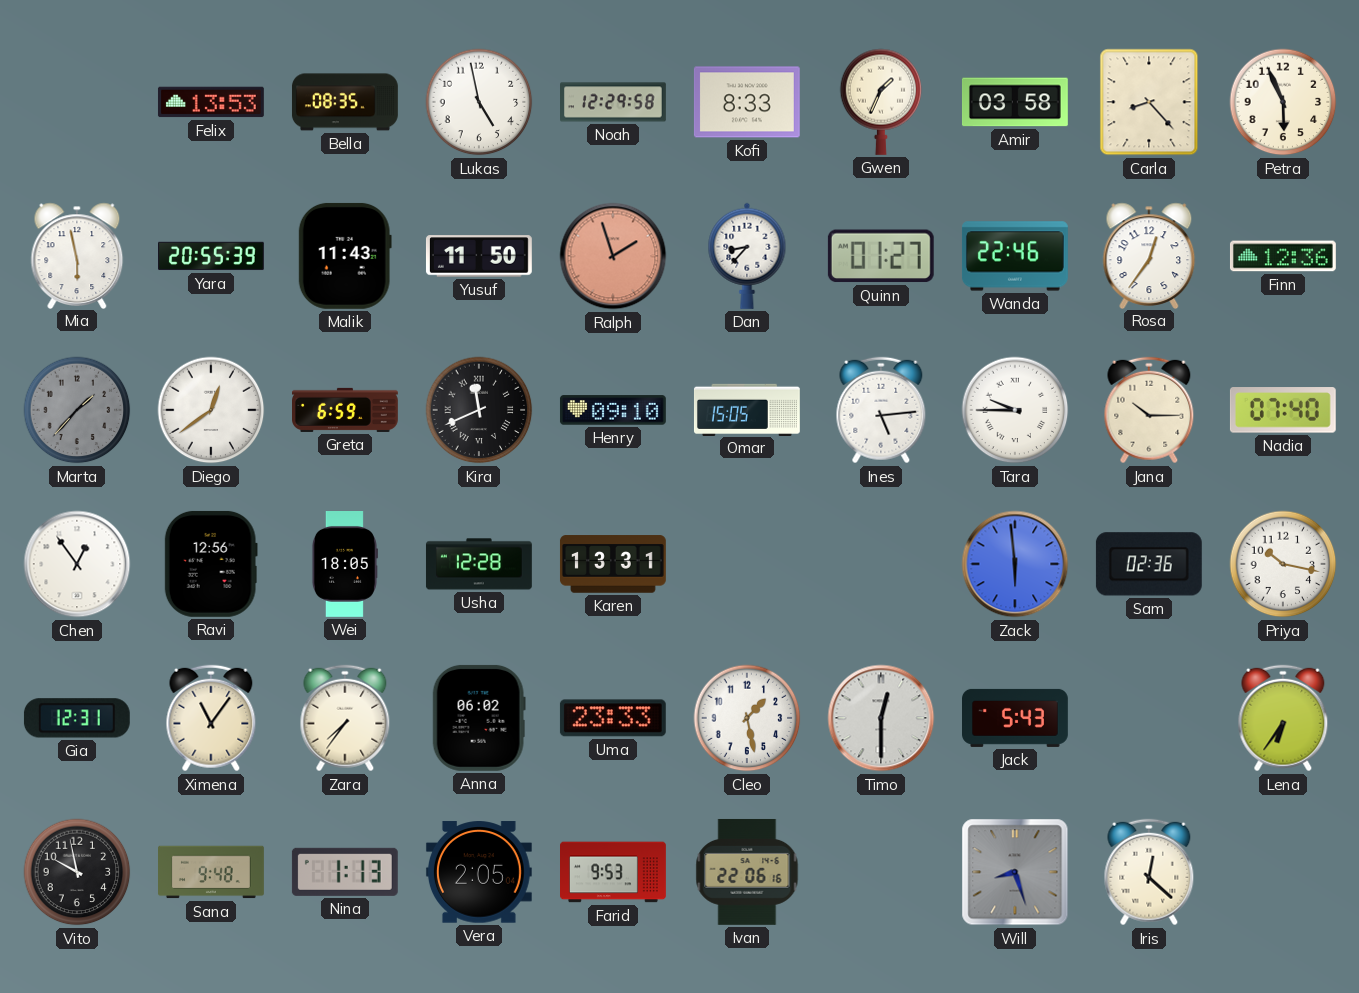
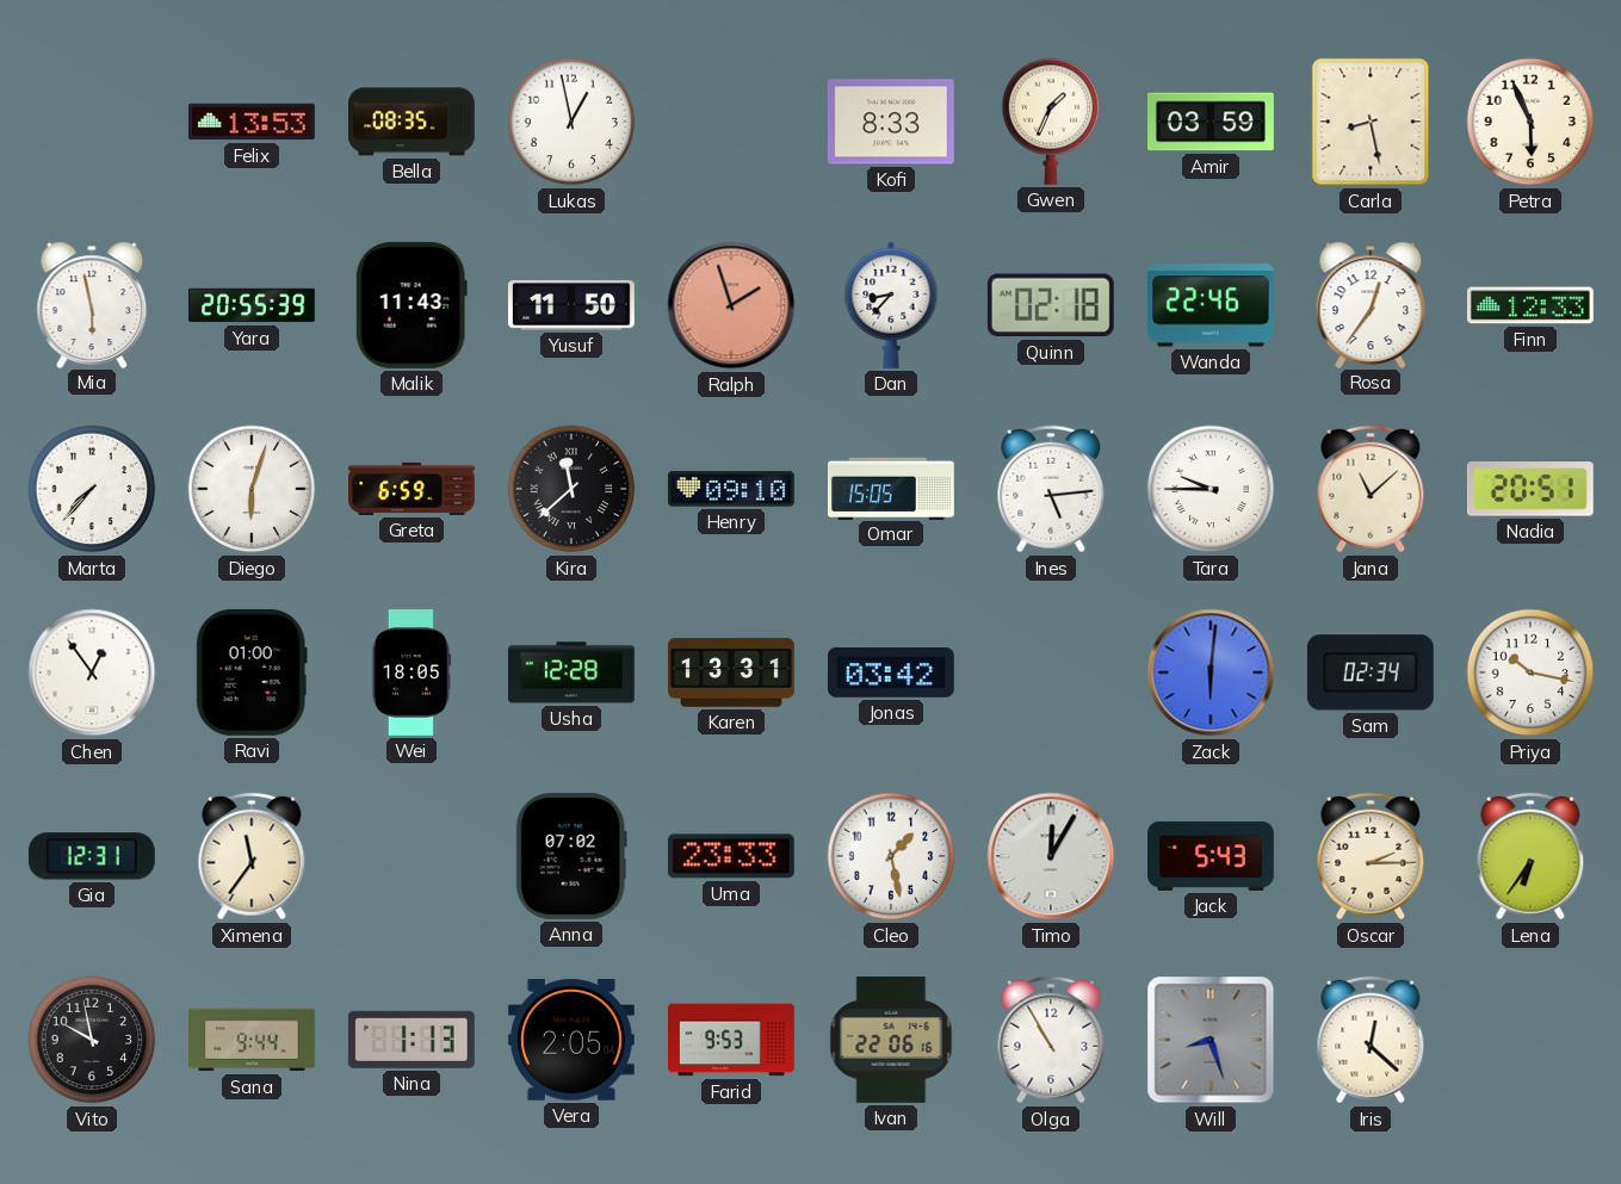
Lukas: 4:58 -> 12:58
Noah: 12:29 -> none
Amir: 03:58 -> 03:59
Carla: 8:23 -> 8:28
Quinn: 01:27 -> 02:18
Finn: 12:36 -> 12:33
Marta: 1:37 -> 7:37
Marta dial: grey -> white
Diego: 12:39 -> 6:03
Kira: 11:41 -> 11:38
Jana: 10:15 -> 11:08
Nadia: 07:40 -> 20:51
Ravi: 12:56 -> 01:00
Jonas: none -> 03:42
Zack: 5:59 -> 6:01
Sam: 02:36 -> 02:34
Ximena: 11:06 -> 11:36
Zara: 7:36 -> none
Anna: 06:02 -> 07:02
Timo: 12:30 -> 12:05
Oscar: none -> 2:15
Sana: 9:48 -> 9:44
Olga: none -> 10:55
